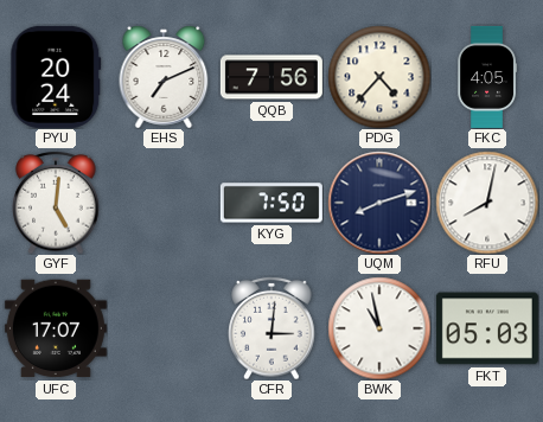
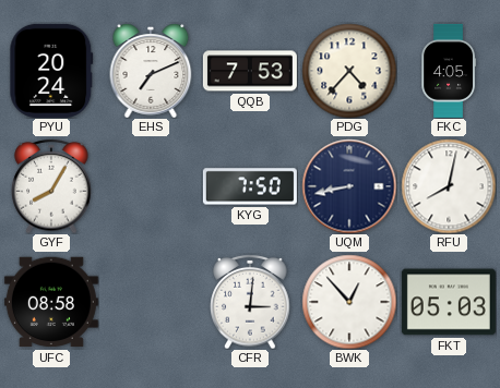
QQB: 7:56 -> 7:53
GYF: 5:01 -> 8:05
UQM: 8:12 -> 8:43
UFC: 17:07 -> 08:58
BWK: 10:58 -> 12:53
